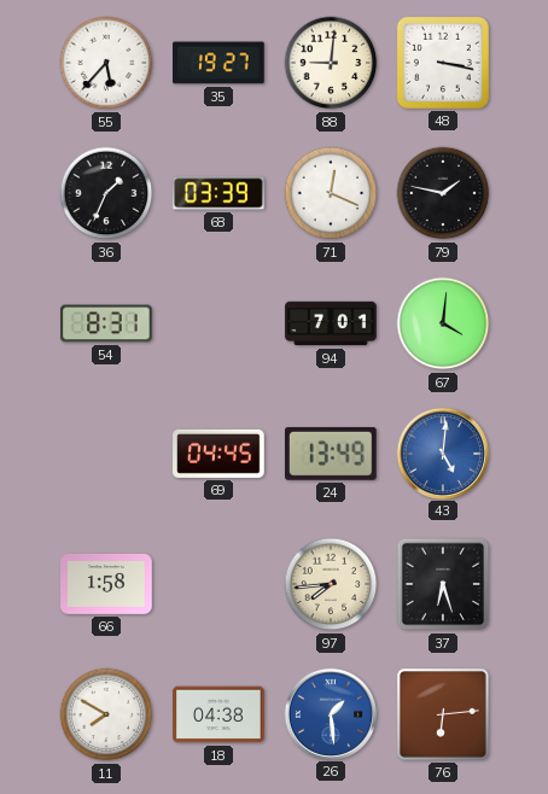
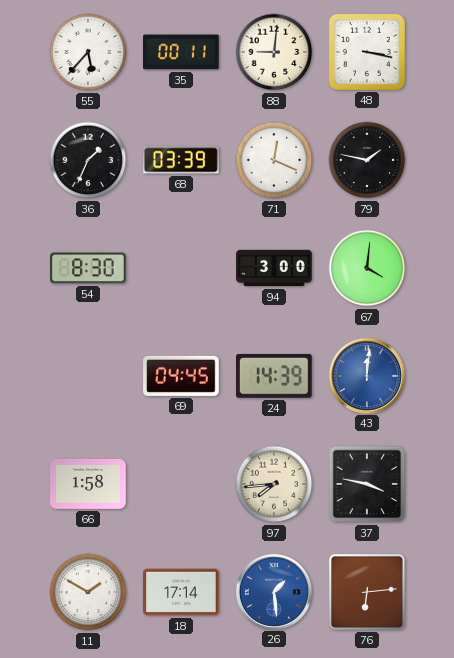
35: 19:27 -> 00:11
54: 8:31 -> 8:30
94: 7:01 -> 3:00
24: 13:49 -> 14:39
43: 5:01 -> 12:01
37: 6:27 -> 3:47
11: 7:50 -> 1:50
18: 04:38 -> 17:14
